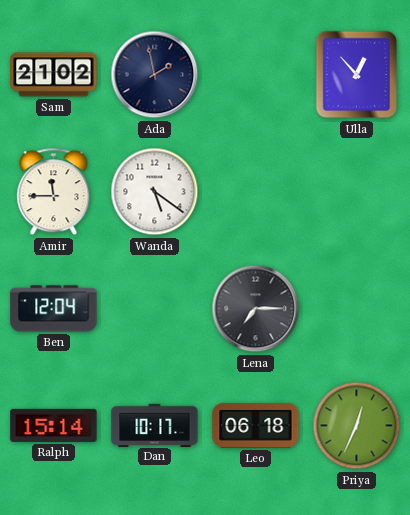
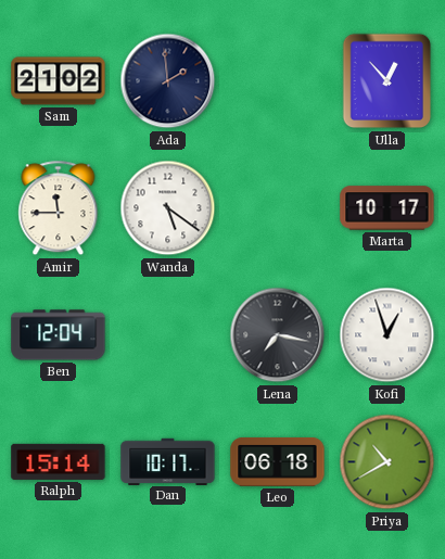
Ada: 1:58 -> 1:59
Marta: none -> 10:17
Lena: 7:15 -> 7:17
Kofi: none -> 12:57
Priya: 12:34 -> 10:40
